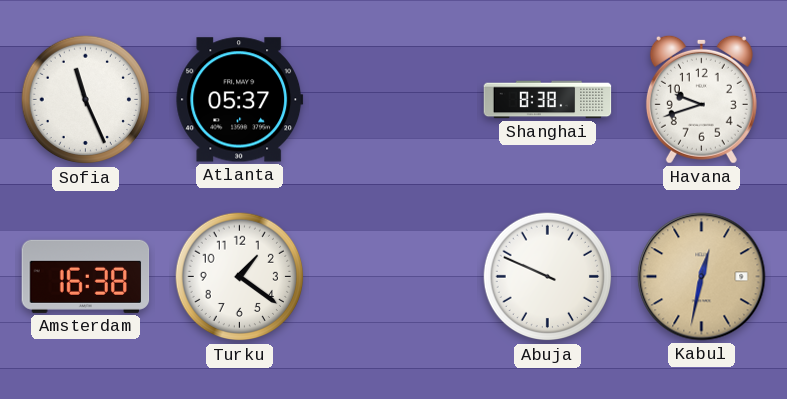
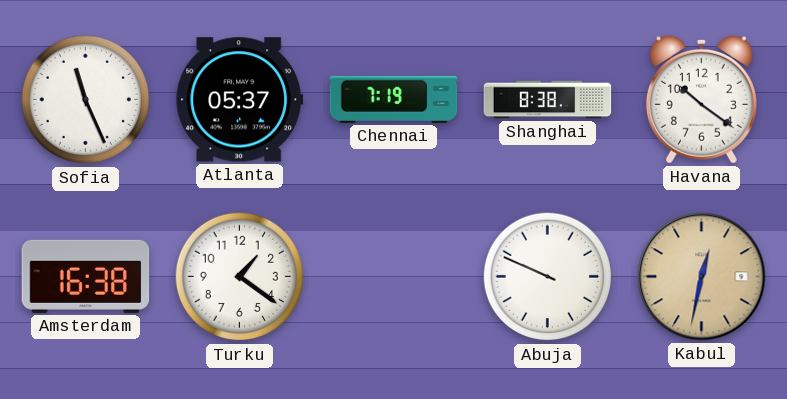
Chennai: none -> 7:19
Havana: 9:42 -> 10:21
